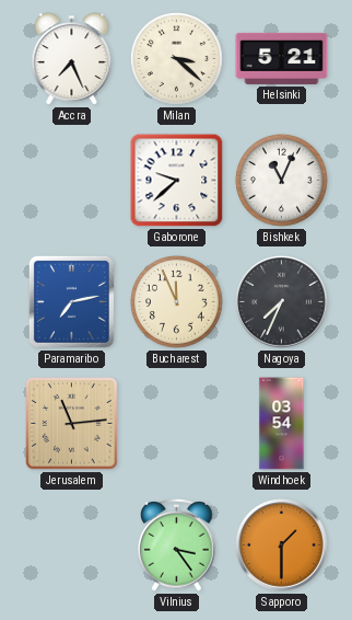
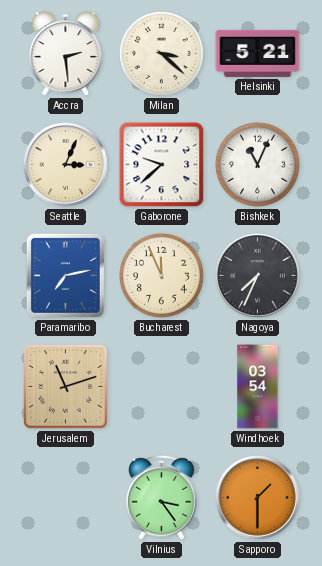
Accra: 7:26 -> 2:29
Seattle: none -> 3:04
Jerusalem: 11:14 -> 11:12
